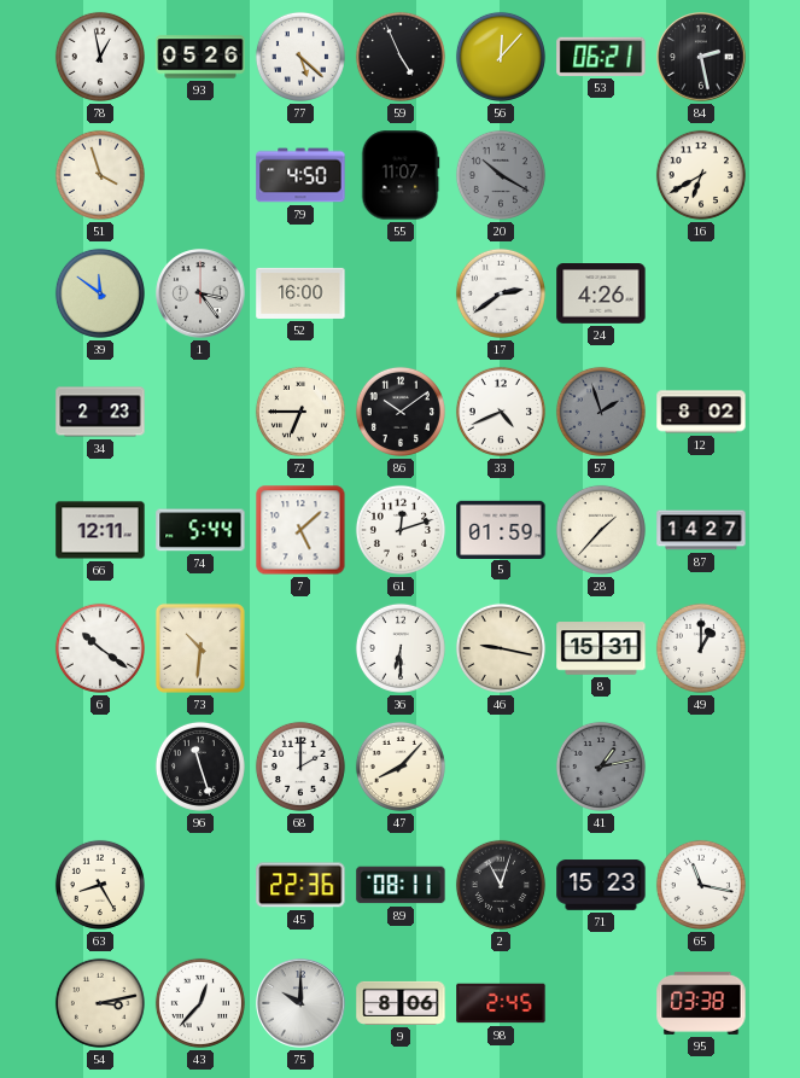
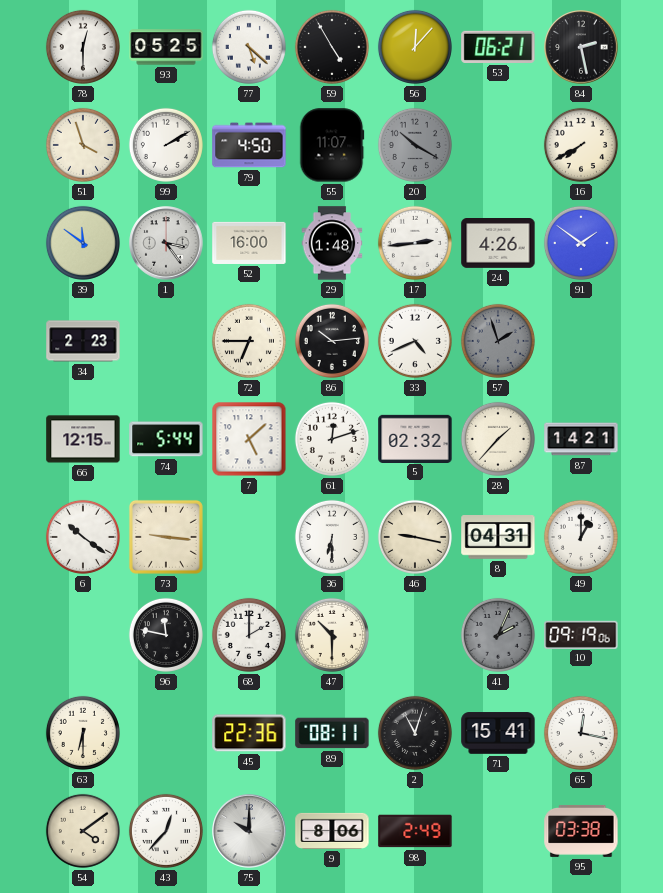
78: 12:58 -> 12:30
93: 05:26 -> 05:25
59: 4:56 -> 4:55
99: none -> 2:10
16: 6:40 -> 7:40
29: none -> 1:48
17: 2:39 -> 2:44
91: none -> 1:51
86: 10:09 -> 10:14
12: 8:02 -> none
66: 12:11 -> 12:15
5: 01:59 -> 02:32
87: 14:27 -> 14:21
73: 10:31 -> 9:16
8: 15:31 -> 04:31
96: 11:27 -> 11:47
47: 8:07 -> 10:30
41: 1:13 -> 2:04
10: none -> 09:19
63: 8:25 -> 6:30
71: 15:23 -> 15:41
65: 11:17 -> 12:17
54: 3:13 -> 4:09
98: 2:45 -> 2:49
